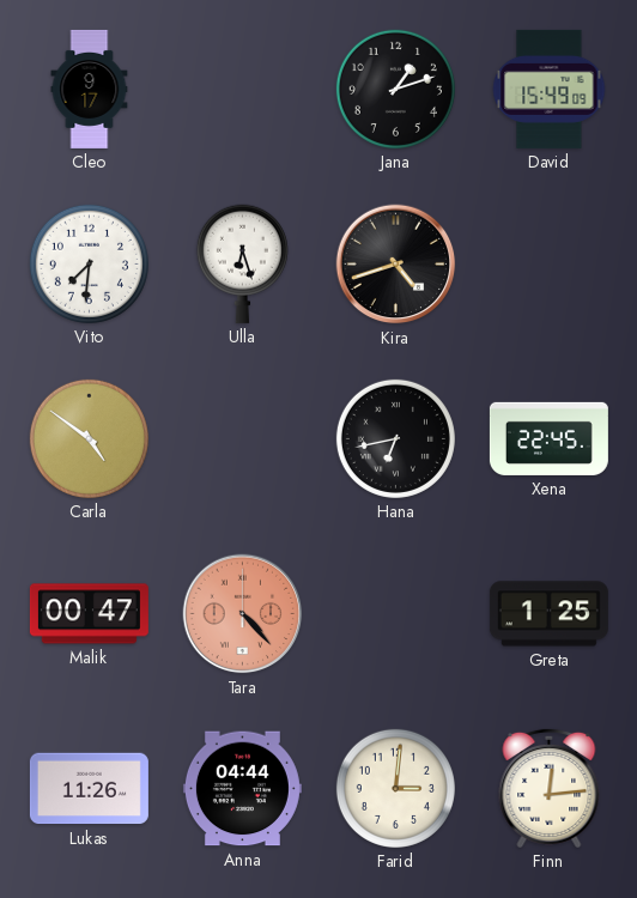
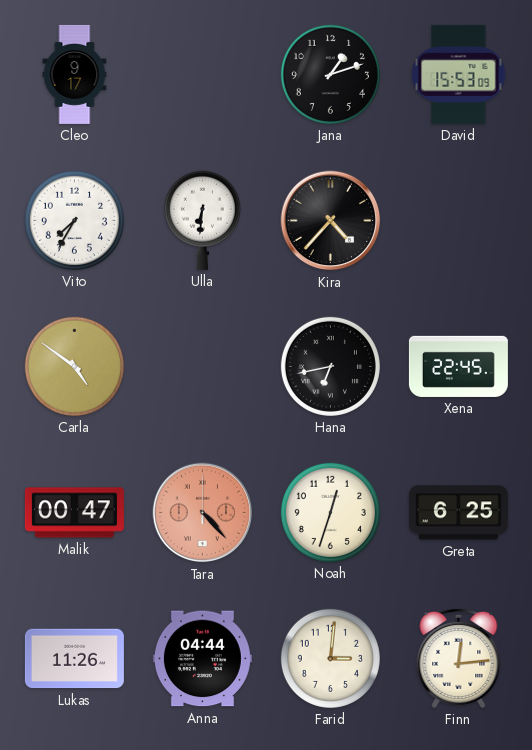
David: 15:49 -> 15:53
Vito: 7:31 -> 7:35
Ulla: 6:27 -> 6:31
Kira: 4:42 -> 4:37
Noah: none -> 12:33
Greta: 1:25 -> 6:25
